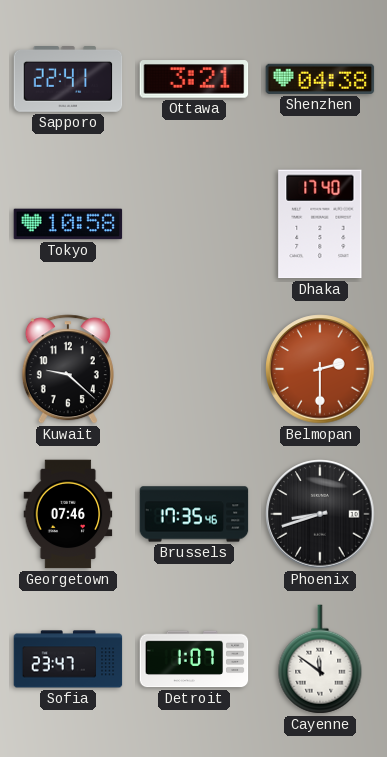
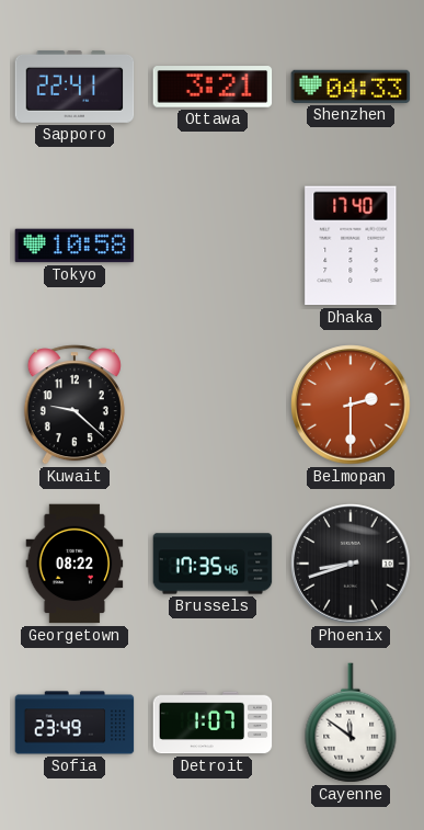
Shenzhen: 04:38 -> 04:33
Georgetown: 07:46 -> 08:22
Sofia: 23:47 -> 23:49
